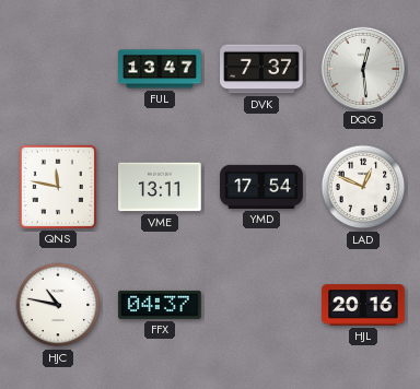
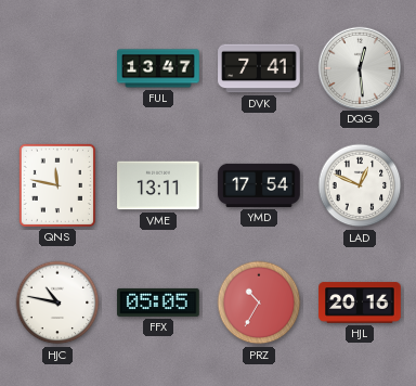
DVK: 7:37 -> 7:41
FFX: 04:37 -> 05:05
PRZ: none -> 10:35
